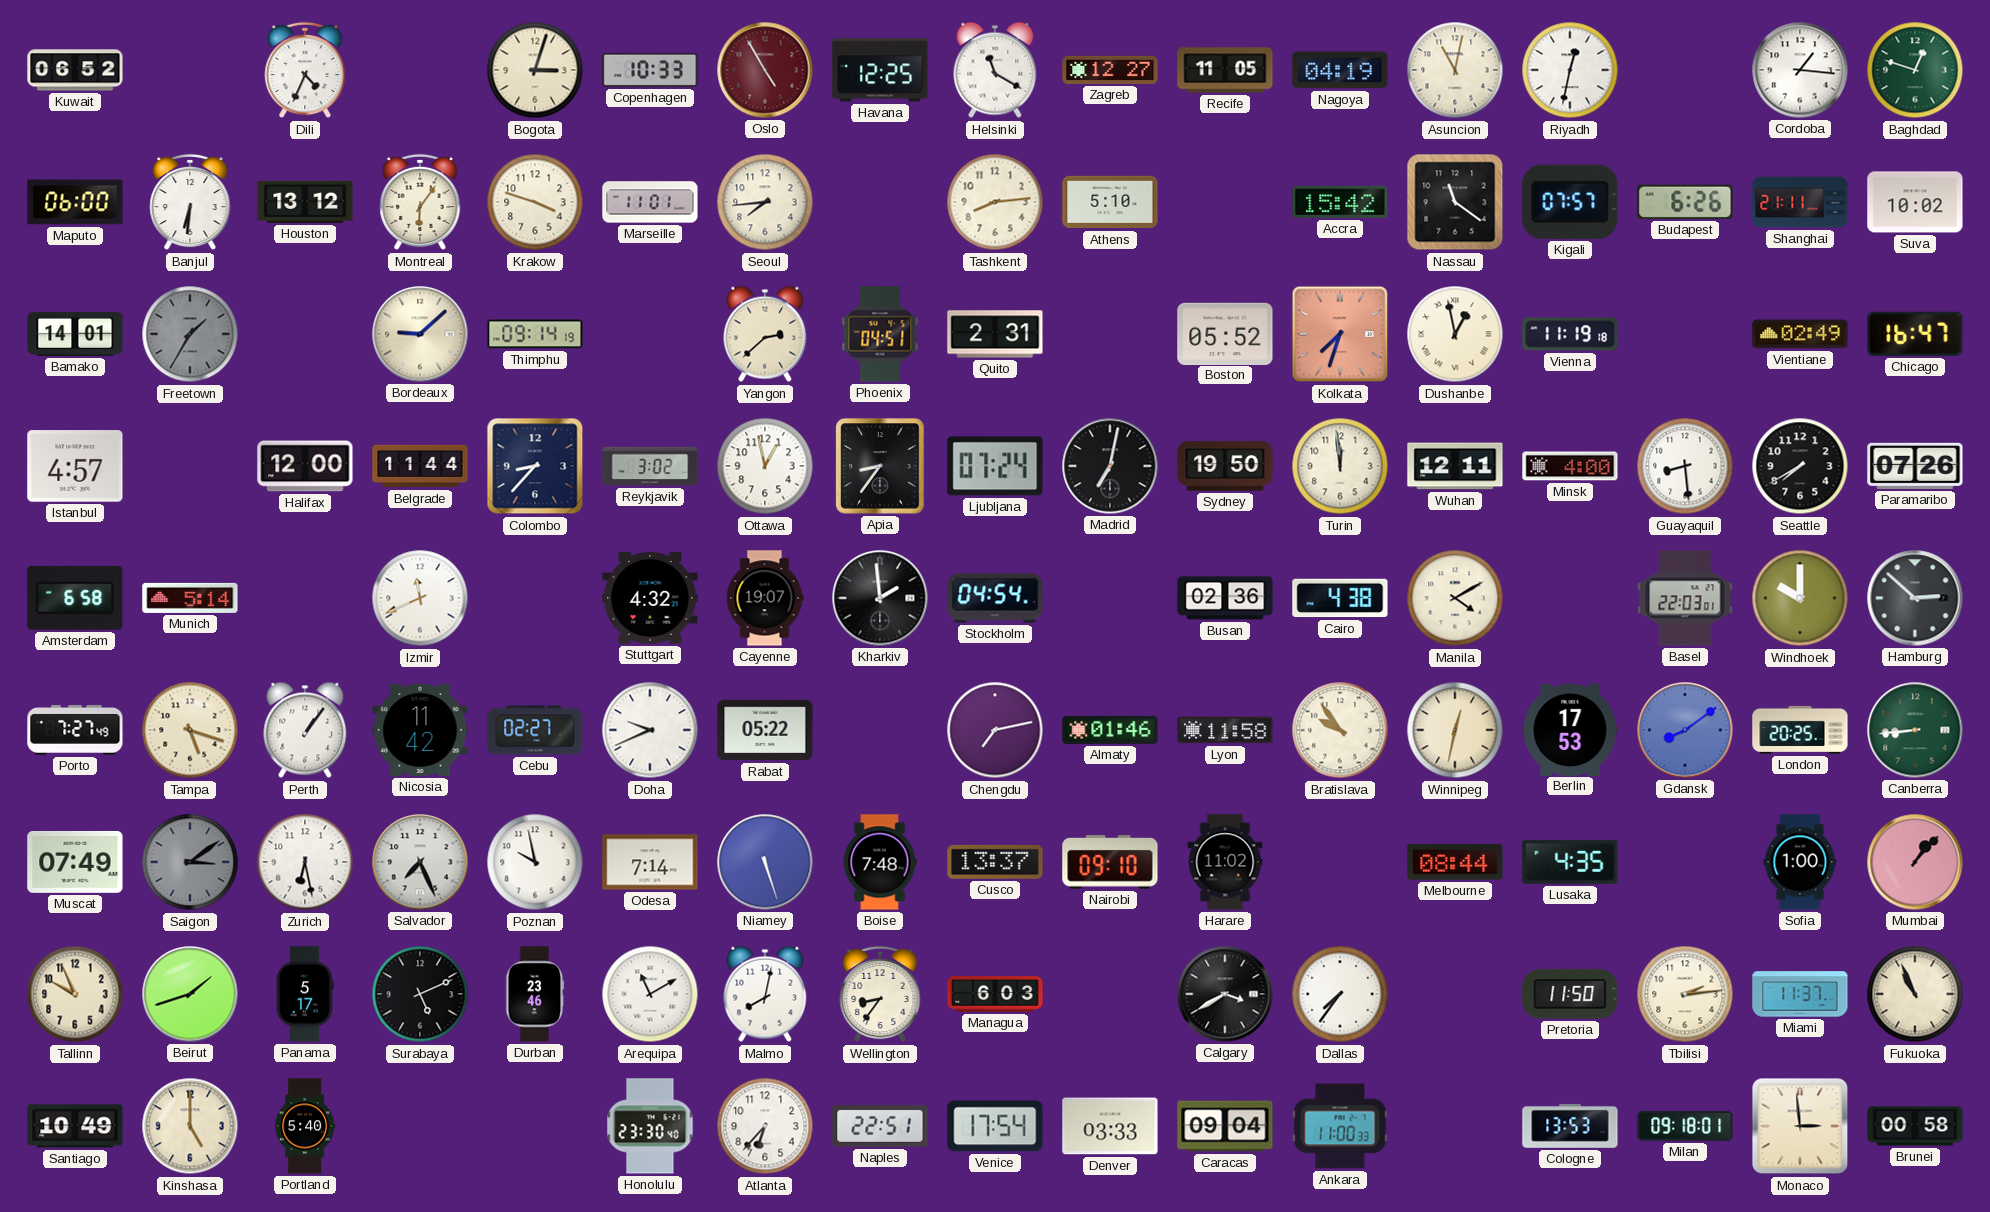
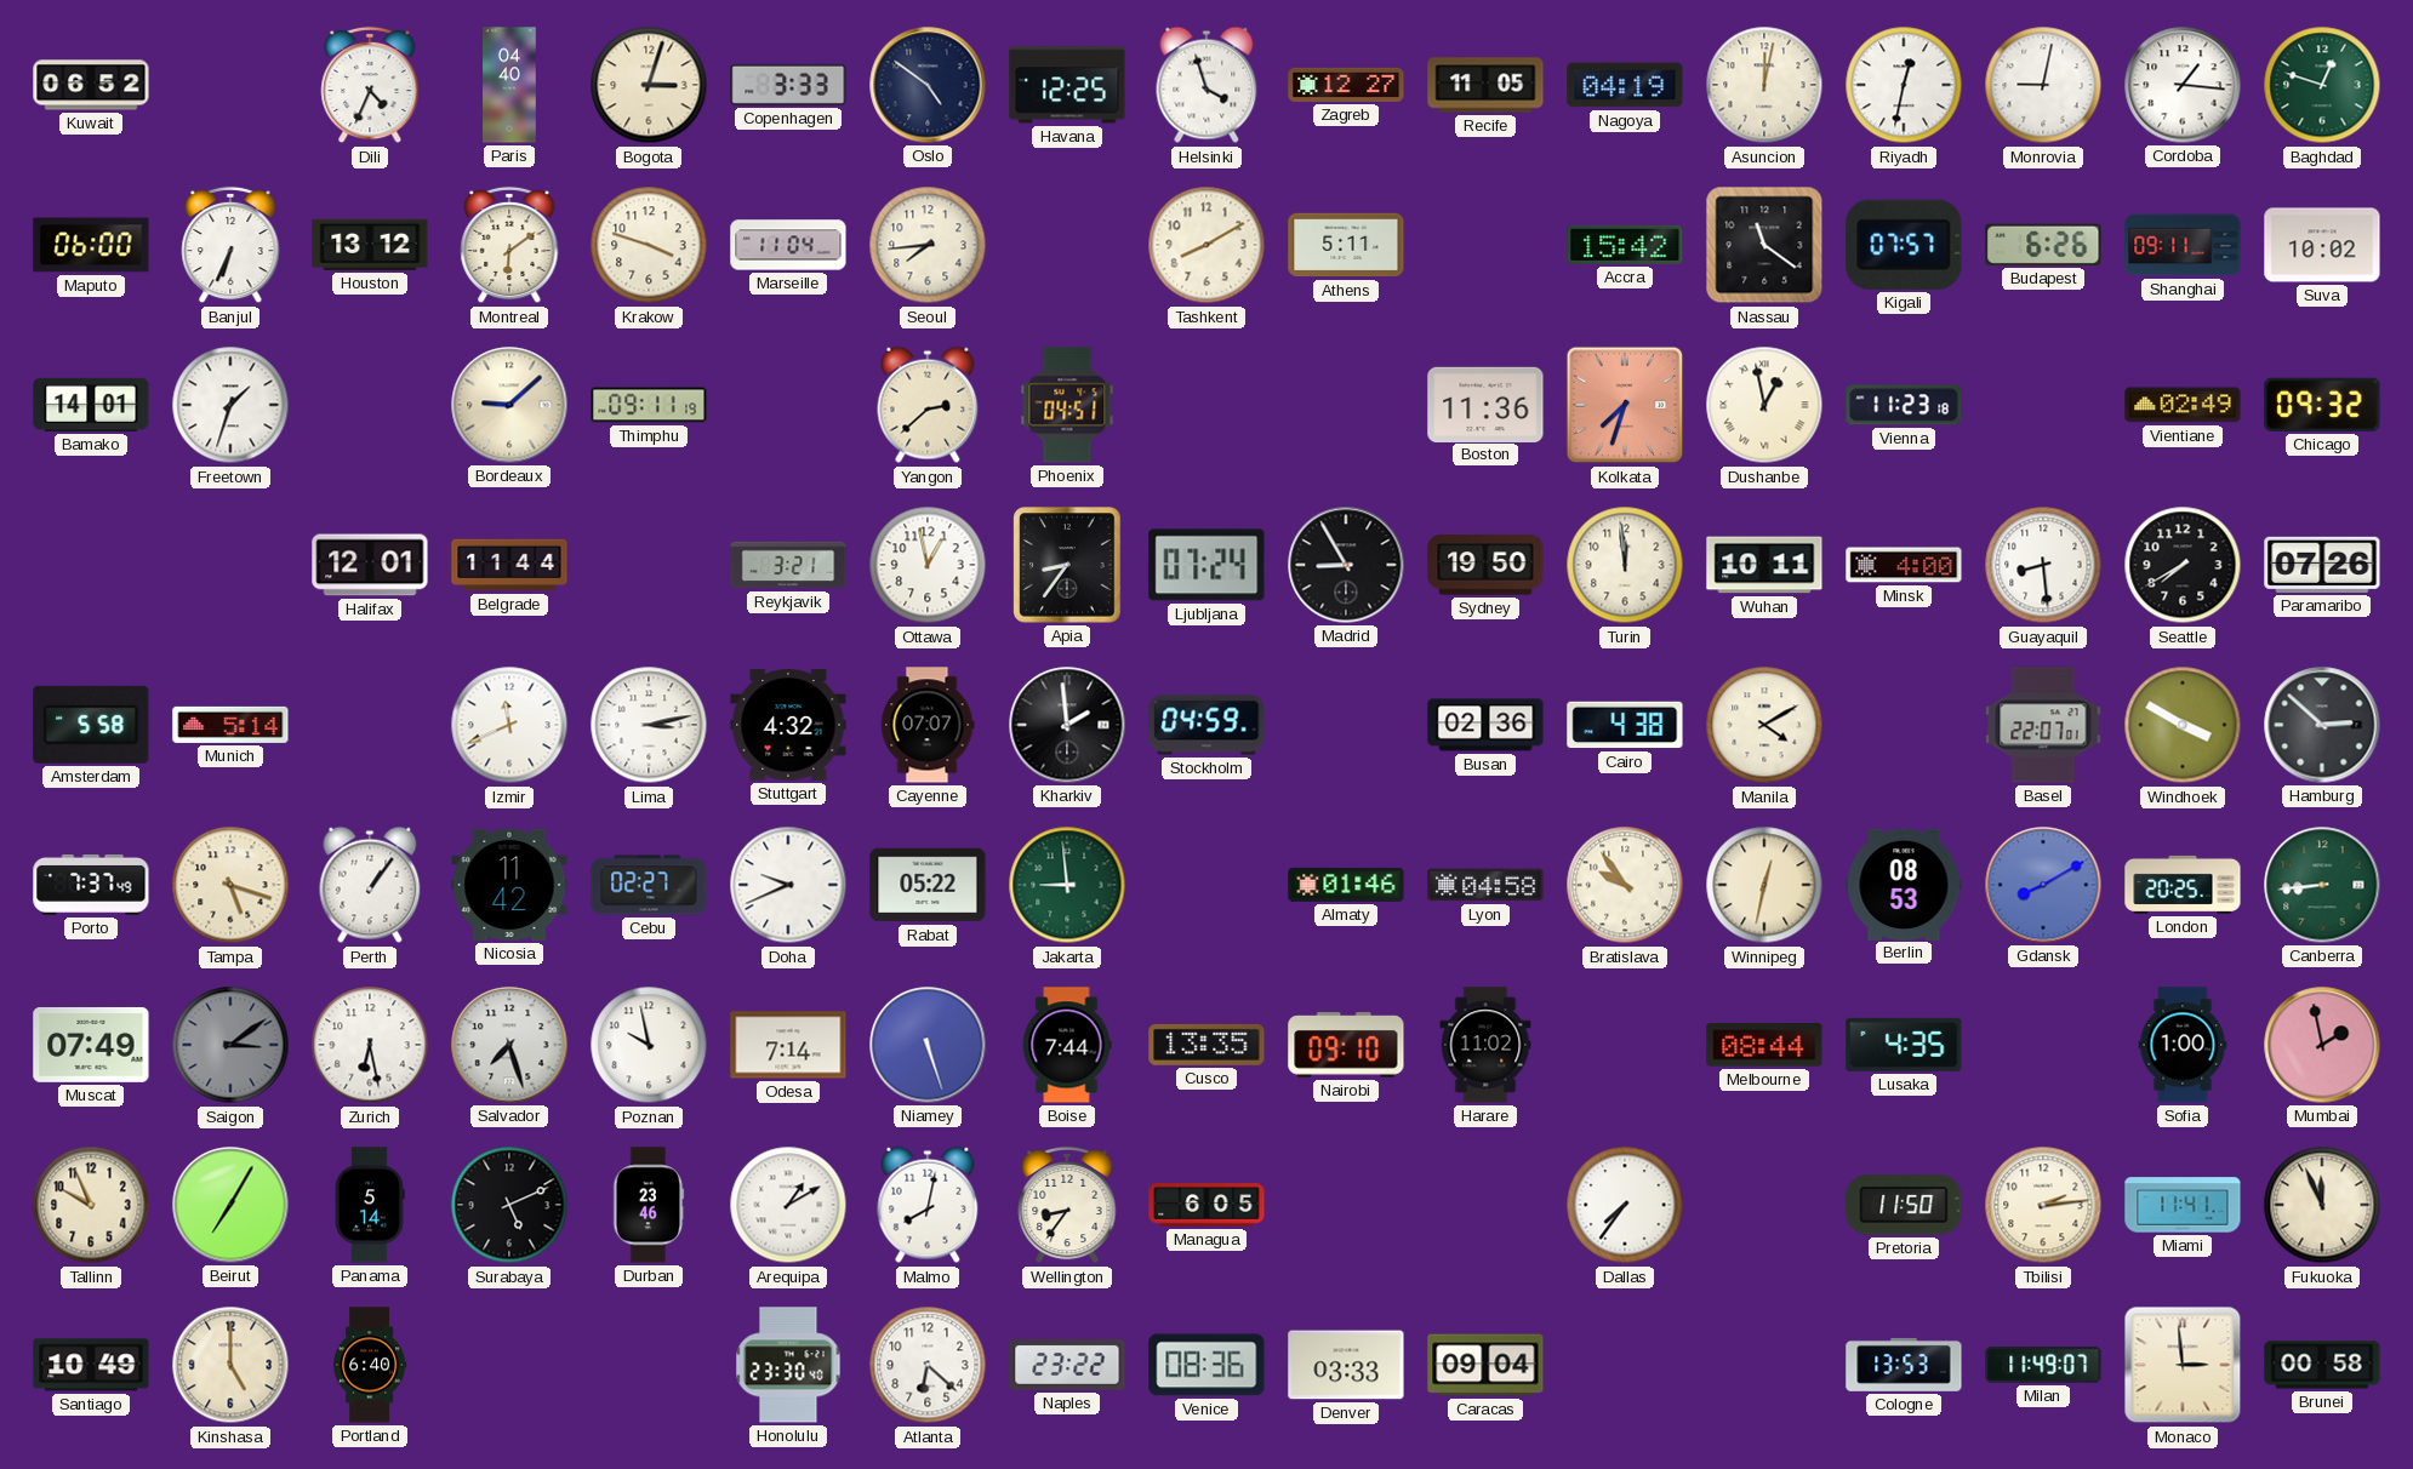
Paris: none -> 04:40
Copenhagen: 10:33 -> 3:33
Oslo: 4:55 -> 4:51
Oslo dial: burgundy -> navy
Helsinki: 11:20 -> 3:57
Asuncion: 11:02 -> 12:02
Monrovia: none -> 9:02
Banjul: 6:31 -> 6:34
Montreal: 6:06 -> 6:09
Marseille: 11:01 -> 11:04
Tashkent: 8:14 -> 8:10
Athens: 5:10 -> 5:11
Shanghai: 21:11 -> 09:11
Freetown: 1:35 -> 1:33
Freetown dial: grey -> white
Thimphu: 09:14 -> 09:11
Quito: 2:31 -> none
Boston: 05:52 -> 11:36
Vienna: 11:19 -> 11:23
Chicago: 16:47 -> 09:32
Istanbul: 4:57 -> none
Halifax: 12:00 -> 12:01
Colombo: 8:37 -> none
Reykjavik: 3:02 -> 3:21
Madrid: 7:02 -> 8:55
Wuhan: 12:11 -> 10:11
Amsterdam: 6:58 -> 5:58
Lima: none -> 3:13
Cayenne: 19:07 -> 07:07
Stockholm: 04:54 -> 04:59
Basel: 22:03 -> 22:07
Windhoek: 10:00 -> 3:50
Porto: 7:27 -> 7:37
Jakarta: none -> 8:59
Chengdu: 7:13 -> none
Lyon: 11:58 -> 04:58
Berlin: 17:53 -> 08:53
Gdansk: 8:09 -> 8:10
Salvador: 7:26 -> 7:27
Boise: 7:48 -> 7:44
Cusco: 13:37 -> 13:35
Mumbai: 1:07 -> 1:58
Beirut: 1:42 -> 7:05
Panama: 5:17 -> 5:14
Arequipa: 11:10 -> 1:10
Managua: 6:03 -> 6:05
Calgary: 3:40 -> none
Miami: 11:37 -> 11:41
Fukuoka: 10:56 -> 11:56
Portland: 5:40 -> 6:40
Atlanta: 6:37 -> 6:22
Naples: 22:51 -> 23:22
Venice: 17:54 -> 08:36
Ankara: 11:00 -> none
Milan: 09:18 -> 11:49
